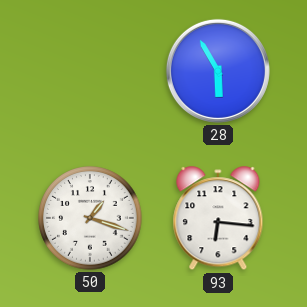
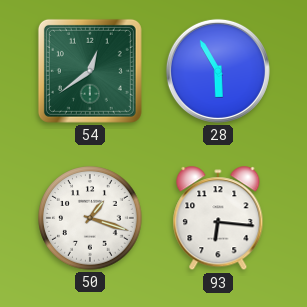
54: none -> 12:39
